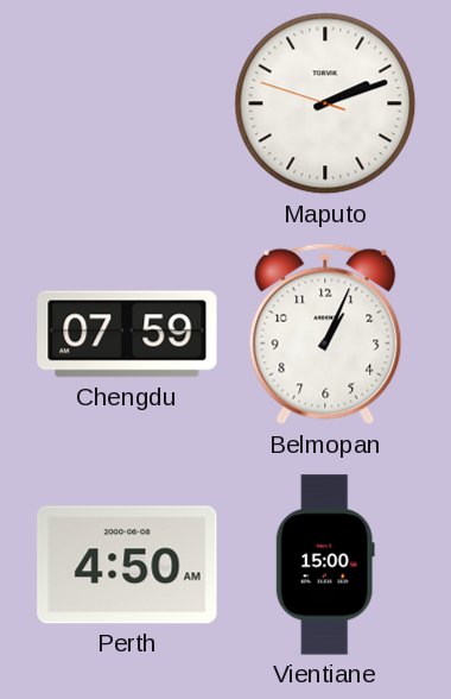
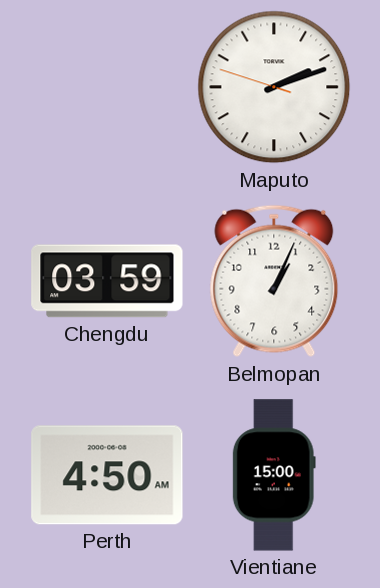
Chengdu: 07:59 -> 03:59
